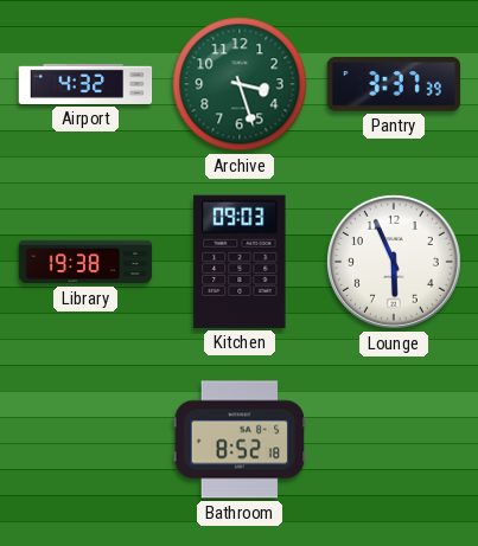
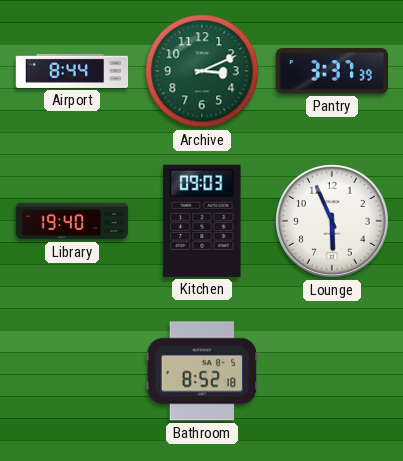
Airport: 4:32 -> 8:44
Archive: 3:27 -> 3:11
Library: 19:38 -> 19:40
